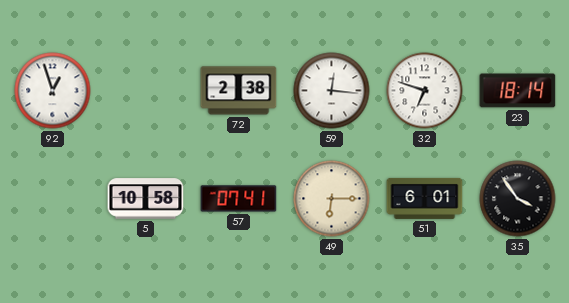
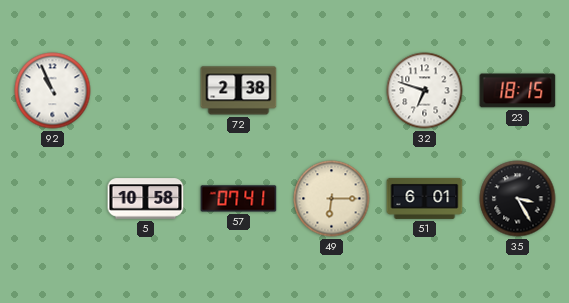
92: 12:57 -> 10:56
59: 12:16 -> none
23: 18:14 -> 18:15
35: 3:54 -> 3:25
